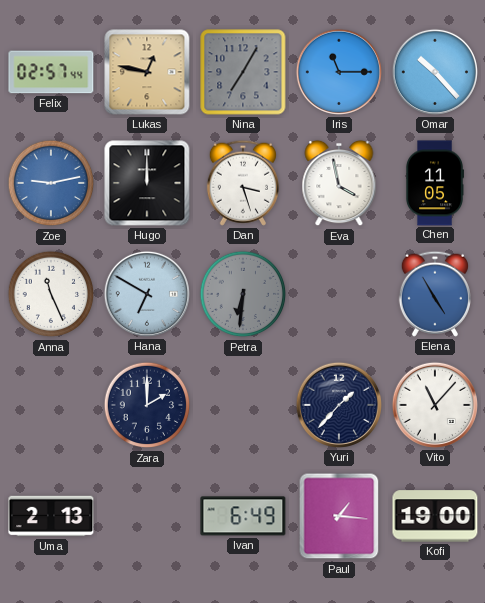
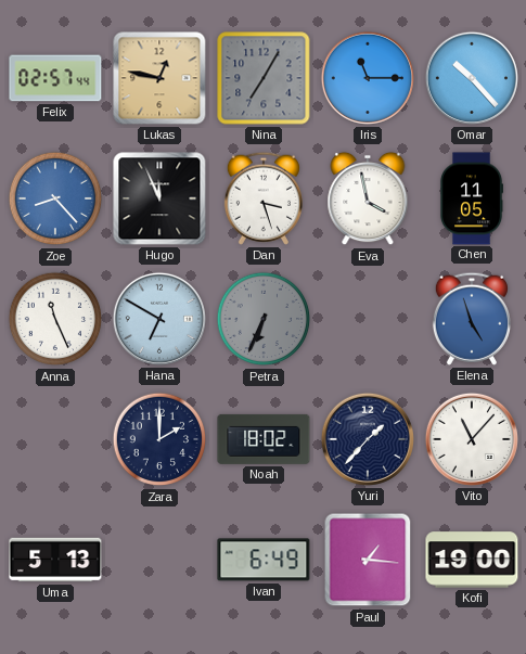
Zoe: 9:13 -> 8:23
Hugo: 12:00 -> 11:56
Petra: 6:31 -> 6:34
Elena: 4:55 -> 4:57
Noah: none -> 18:02
Uma: 2:13 -> 5:13
